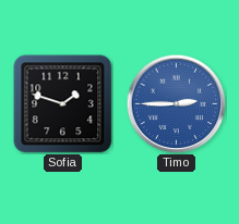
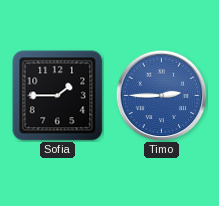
Sofia: 1:48 -> 1:45
